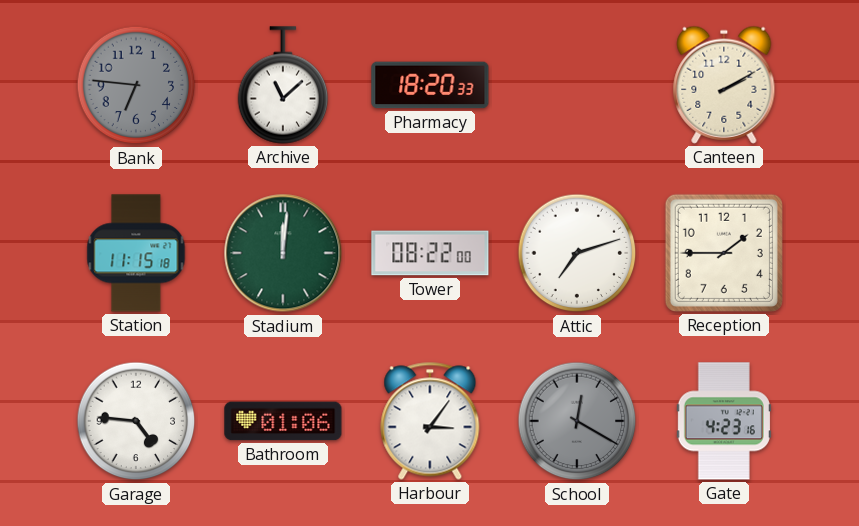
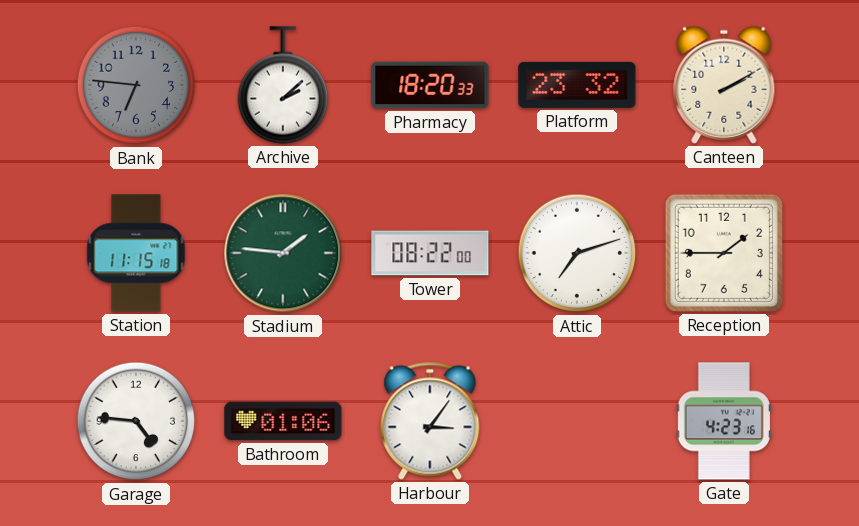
Archive: 11:08 -> 2:08
Platform: none -> 23:32
Stadium: 12:01 -> 1:46
School: 12:20 -> none
